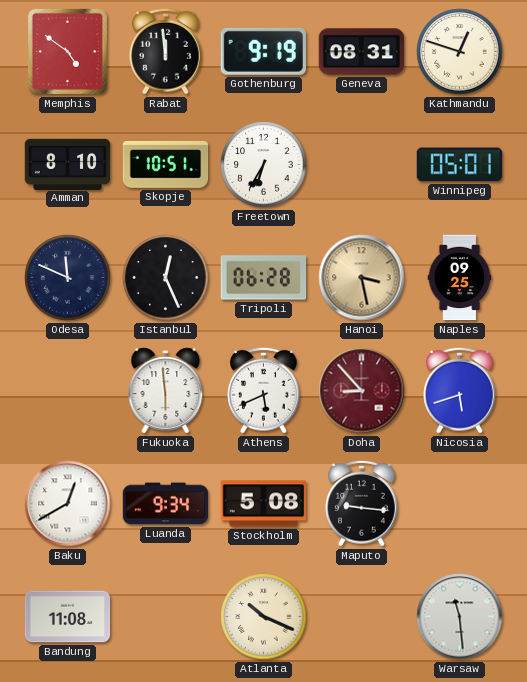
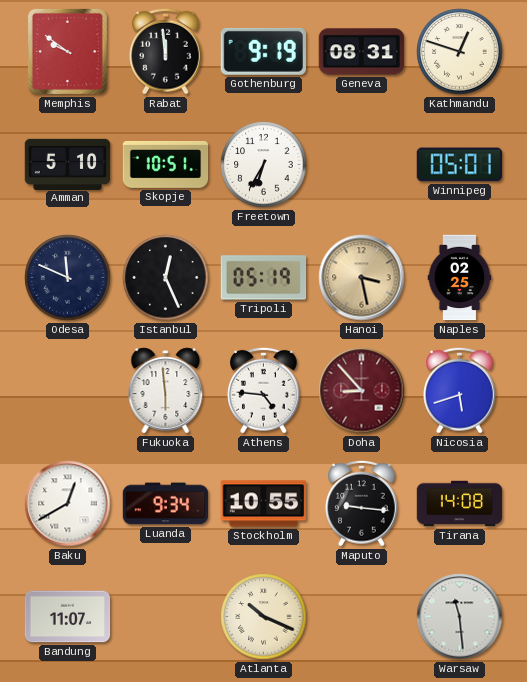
Memphis: 4:51 -> 9:51
Amman: 8:10 -> 5:10
Tripoli: 06:28 -> 05:19
Naples: 09:25 -> 02:25
Athens: 5:41 -> 4:46
Stockholm: 5:08 -> 10:55
Tirana: none -> 14:08
Bandung: 11:08 -> 11:07
